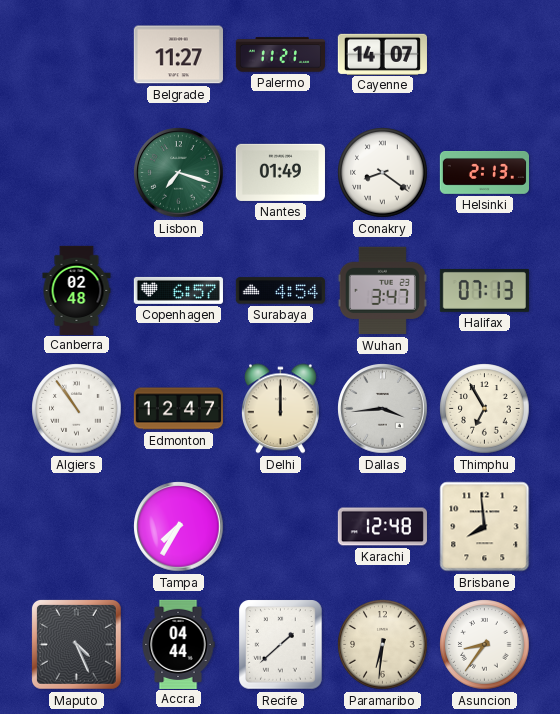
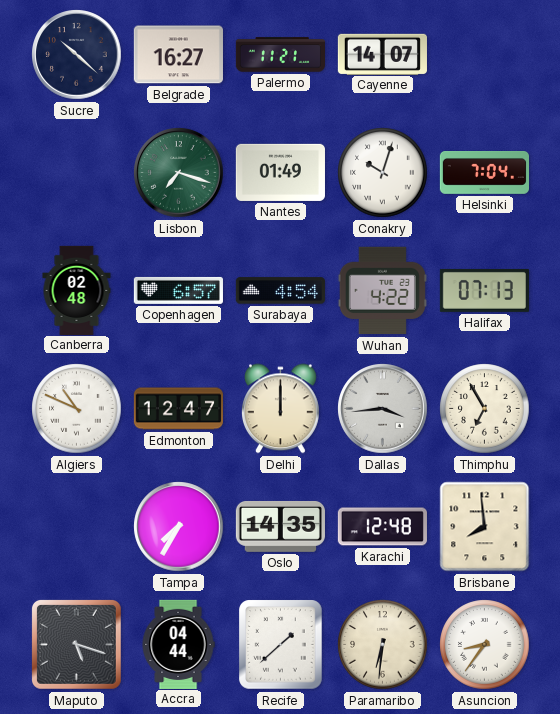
Sucre: none -> 10:22
Belgrade: 11:27 -> 16:27
Conakry: 8:21 -> 10:03
Helsinki: 2:13 -> 7:04
Wuhan: 3:47 -> 4:22
Algiers: 10:54 -> 10:49
Oslo: none -> 14:35
Maputo: 4:26 -> 5:18
